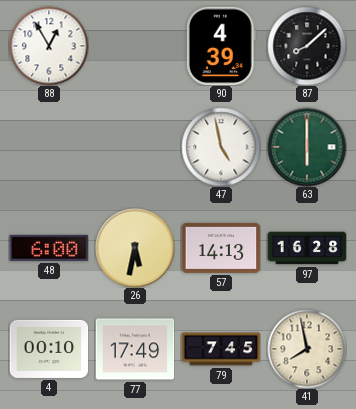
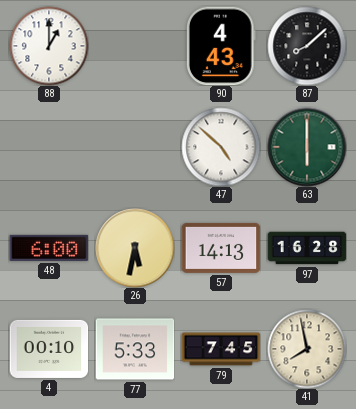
88: 12:55 -> 1:00
90: 4:39 -> 4:43
47: 4:58 -> 4:52
77: 17:49 -> 5:33
